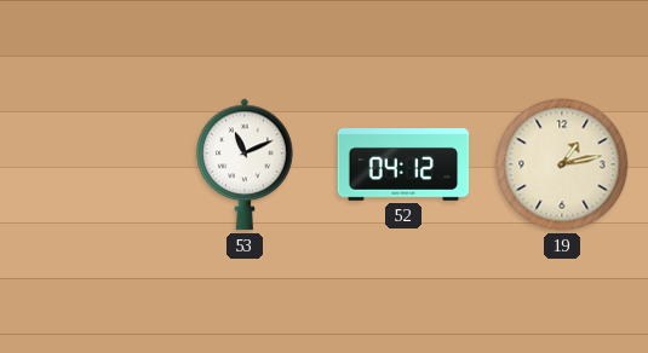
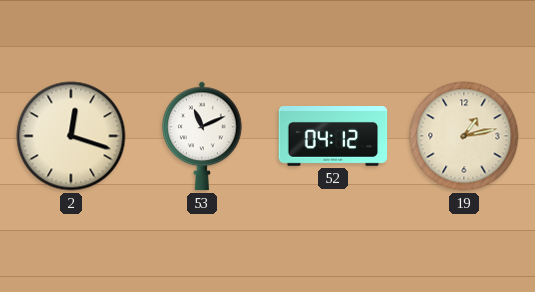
2: none -> 12:18
